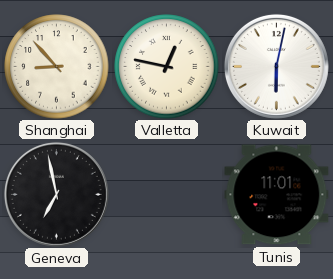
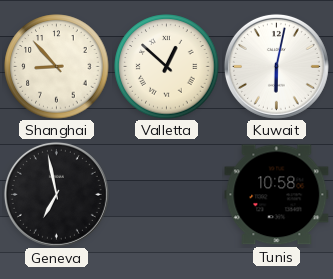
Valletta: 12:47 -> 12:52
Tunis: 11:01 -> 10:58
